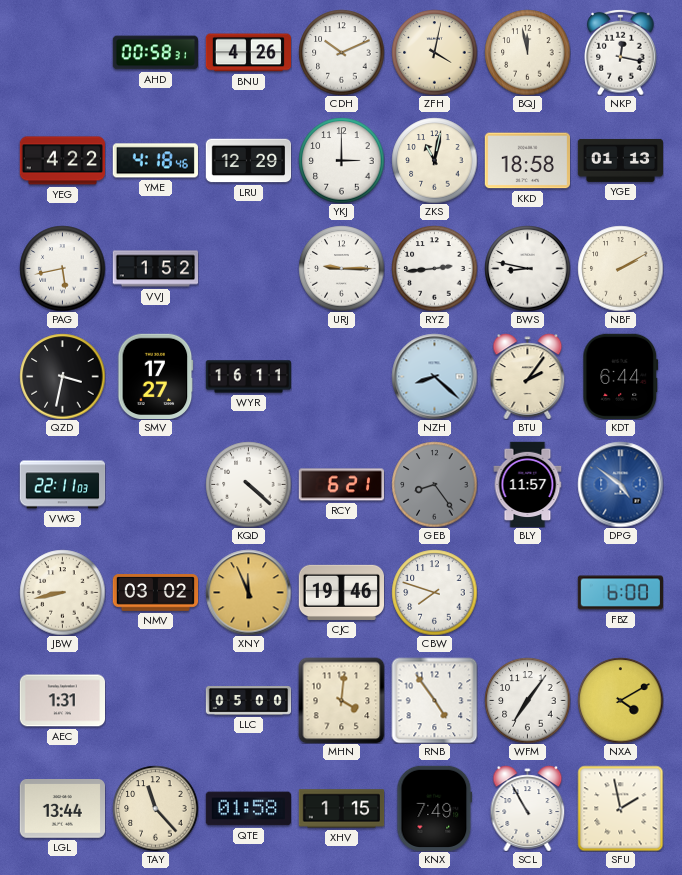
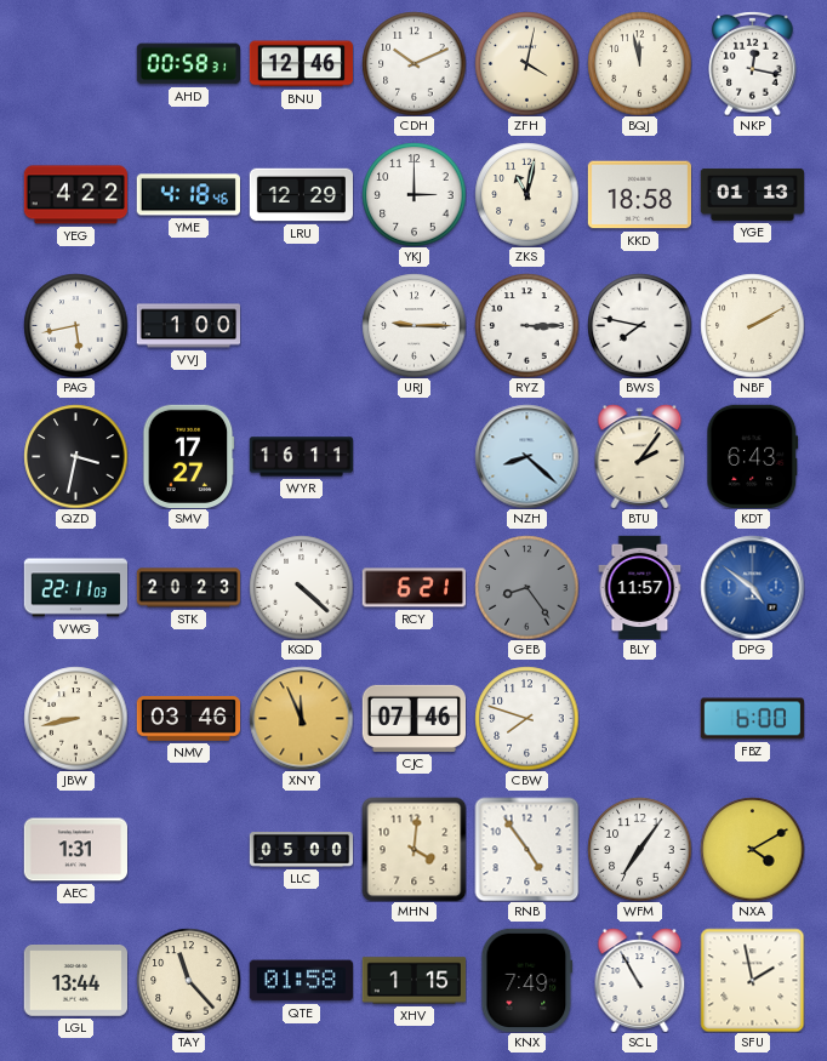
BNU: 4:26 -> 12:46
VVJ: 1:52 -> 1:00
RYZ: 2:44 -> 3:15
BWS: 8:47 -> 7:47
KDT: 6:44 -> 6:43
STK: none -> 20:23
NMV: 03:02 -> 03:46
CJC: 19:46 -> 07:46
